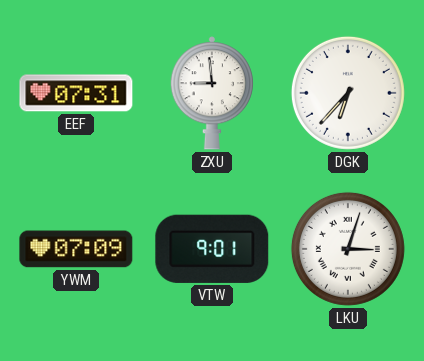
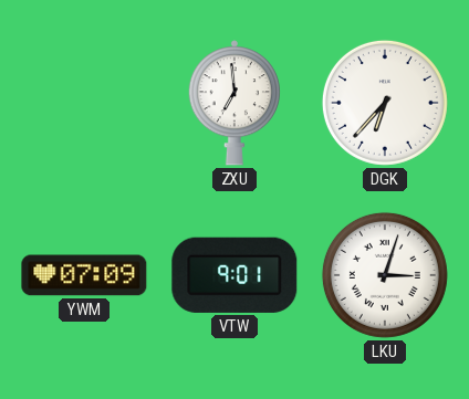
EEF: 07:31 -> none
ZXU: 8:59 -> 6:59
